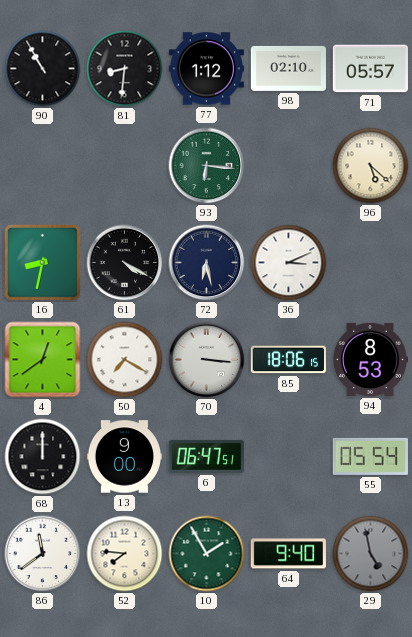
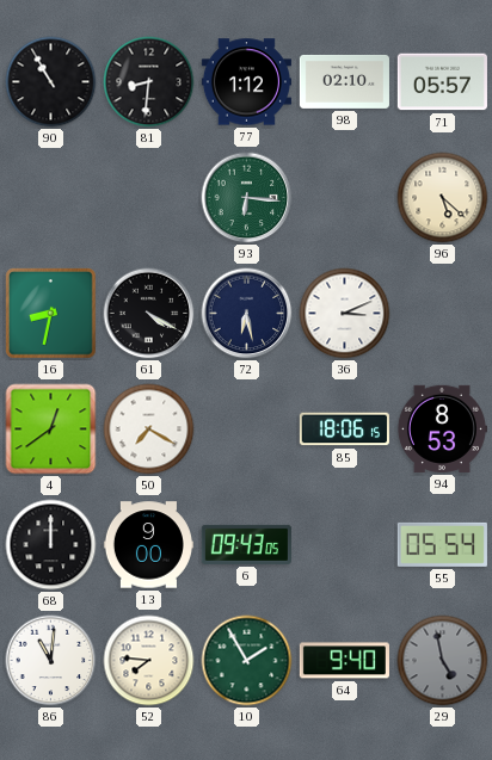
70: 3:16 -> none
6: 06:47 -> 09:43
86: 11:39 -> 11:01
